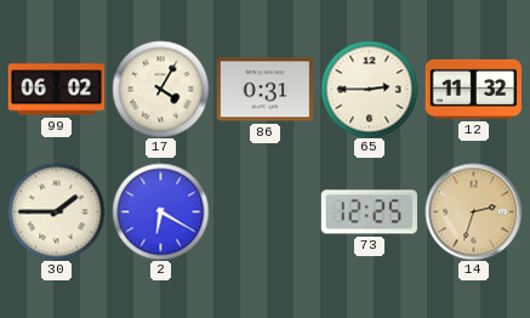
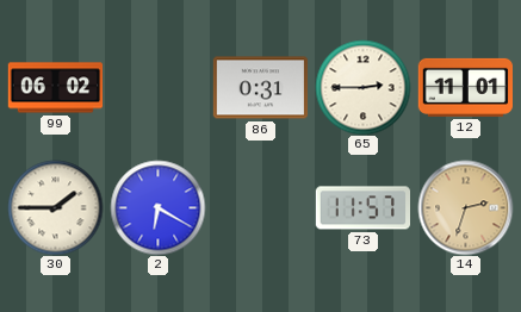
17: 4:05 -> none
12: 11:32 -> 11:01
73: 12:25 -> 11:57
